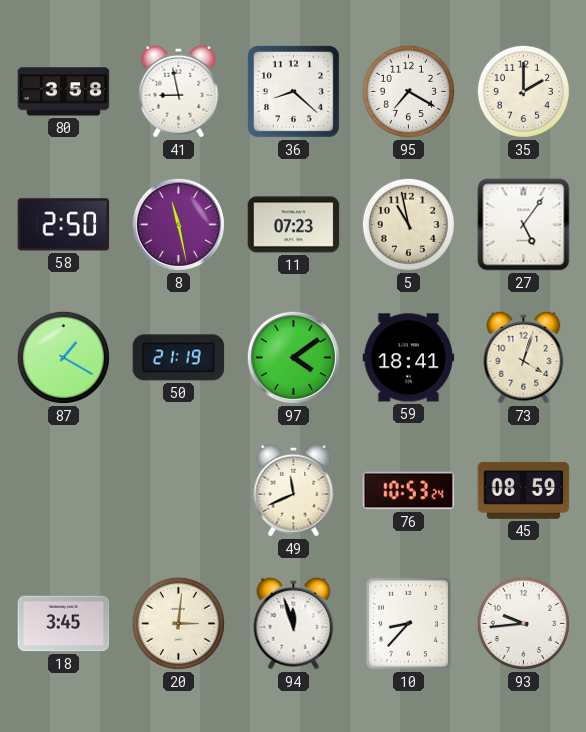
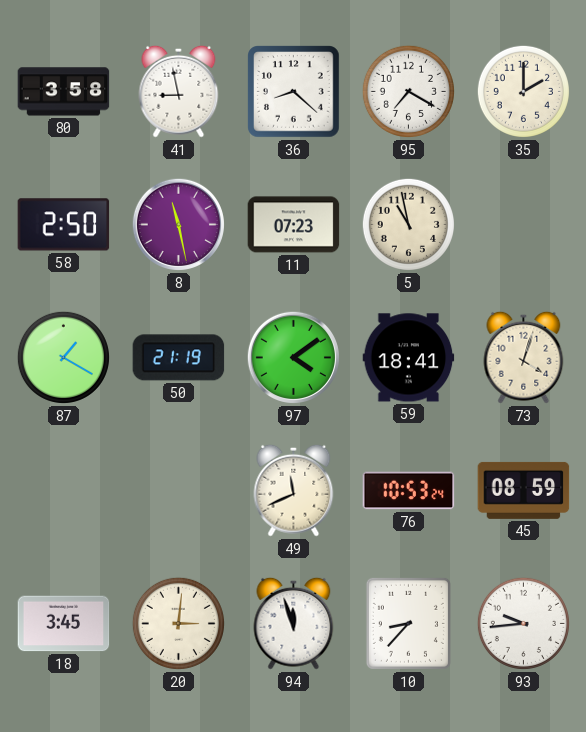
27: 5:06 -> none
